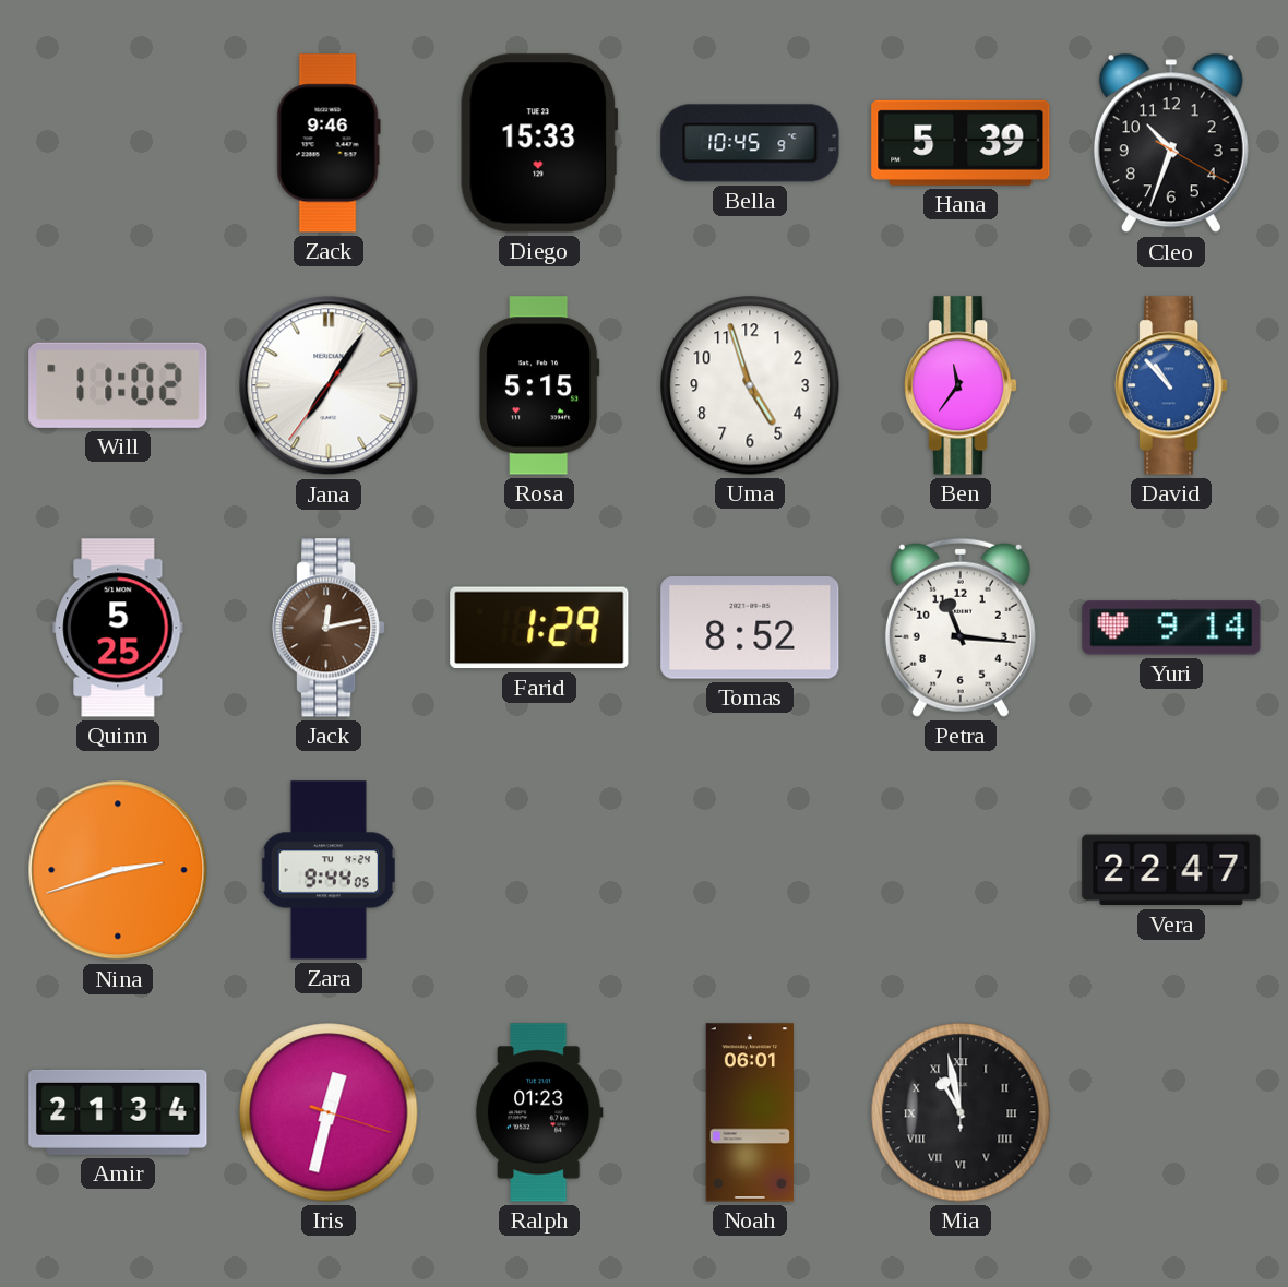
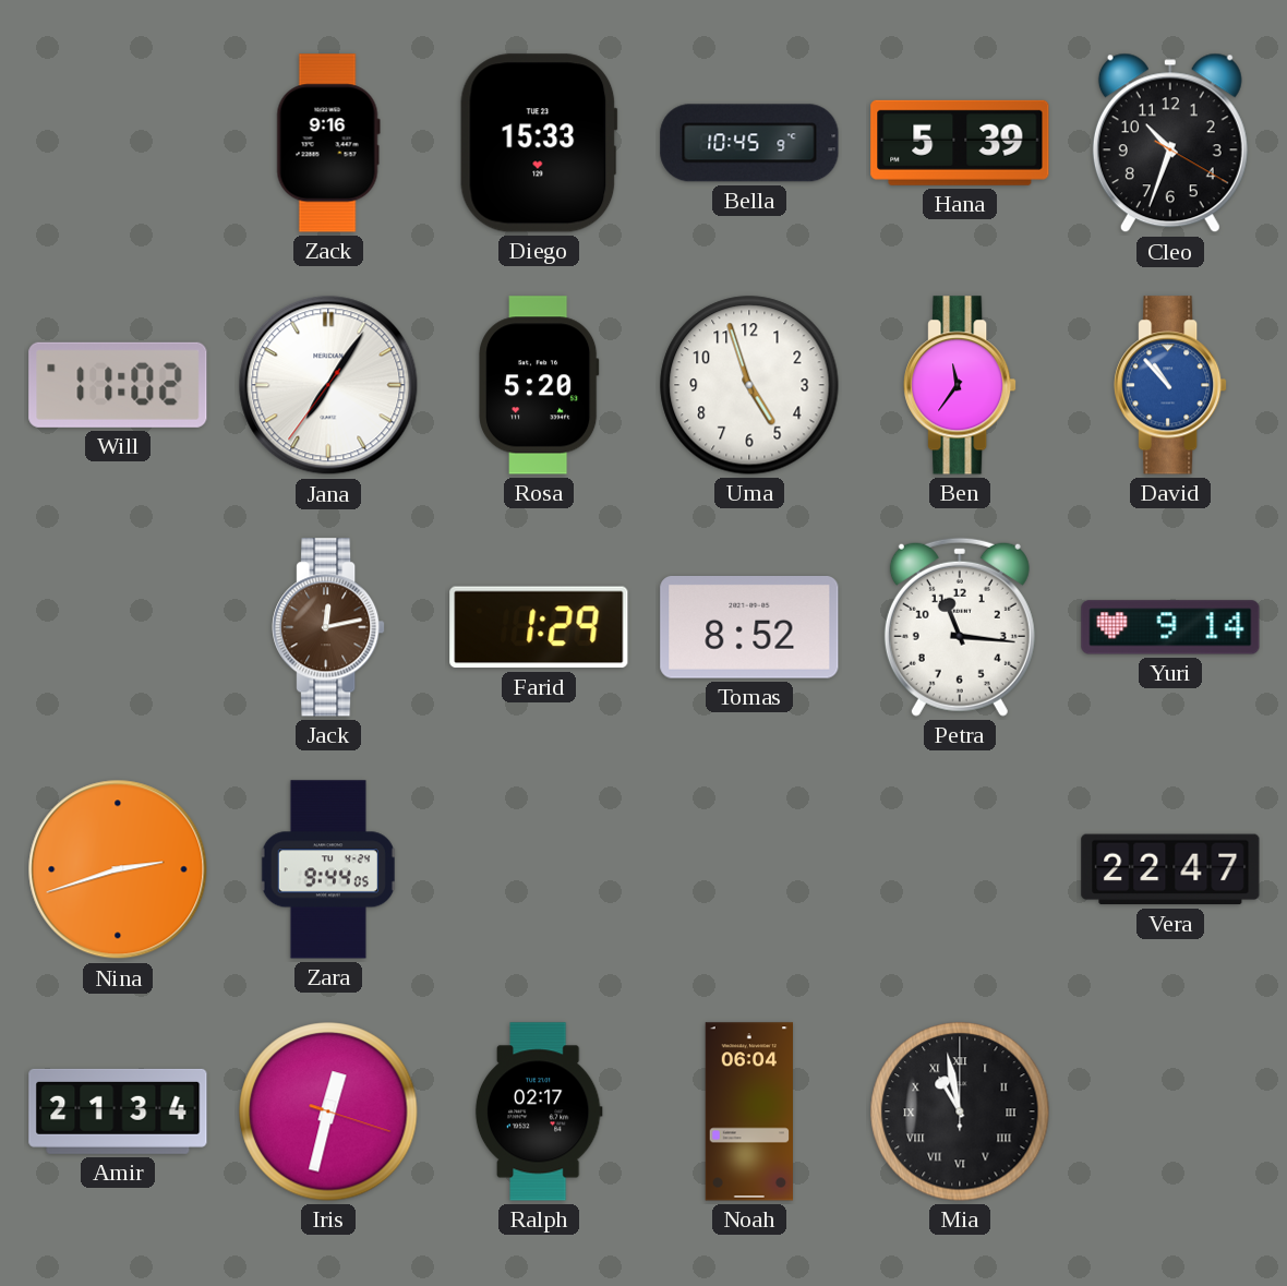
Zack: 9:46 -> 9:16
Rosa: 5:15 -> 5:20
Quinn: 5:25 -> none
Ralph: 01:23 -> 02:17
Noah: 06:01 -> 06:04
